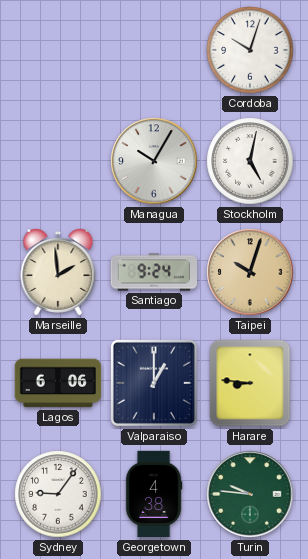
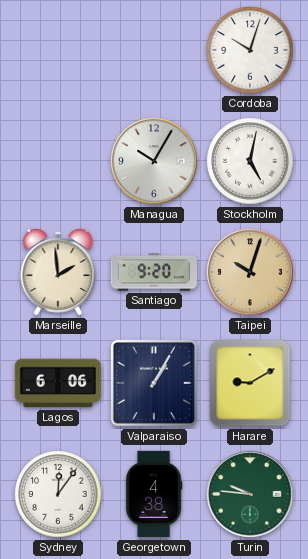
Santiago: 9:24 -> 9:20
Valparaiso: 1:00 -> 1:05
Harare: 8:46 -> 9:10
Sydney: 9:06 -> 12:06
